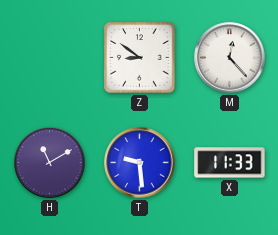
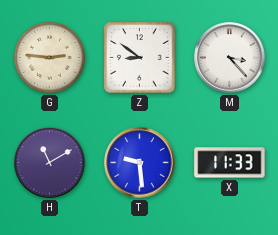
G: none -> 2:46
M: 12:23 -> 3:23
